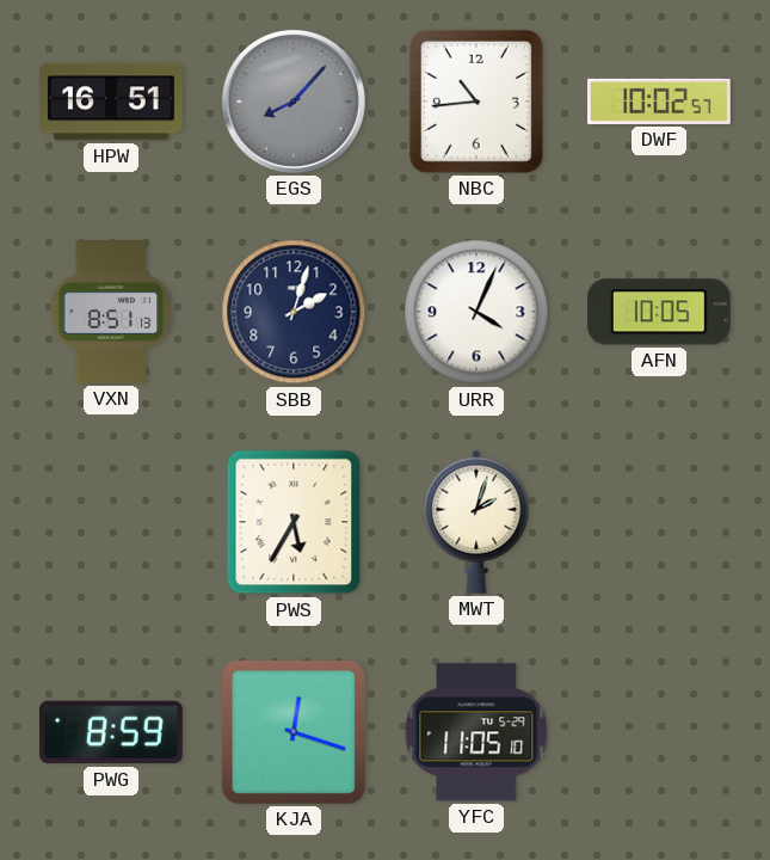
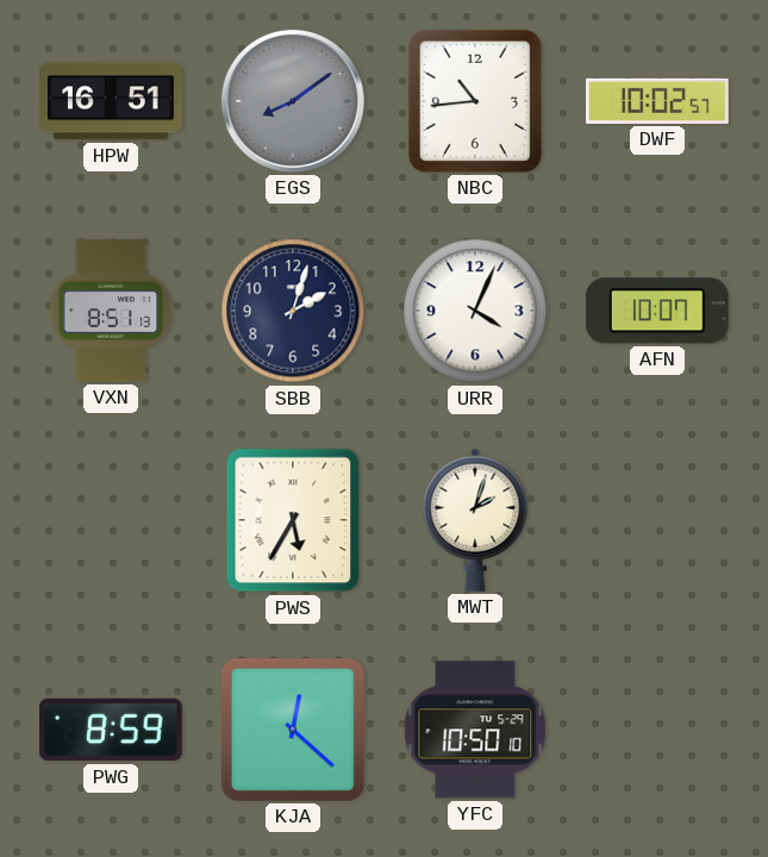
EGS: 8:07 -> 8:09
AFN: 10:05 -> 10:07
KJA: 12:18 -> 12:22
YFC: 11:05 -> 10:50
